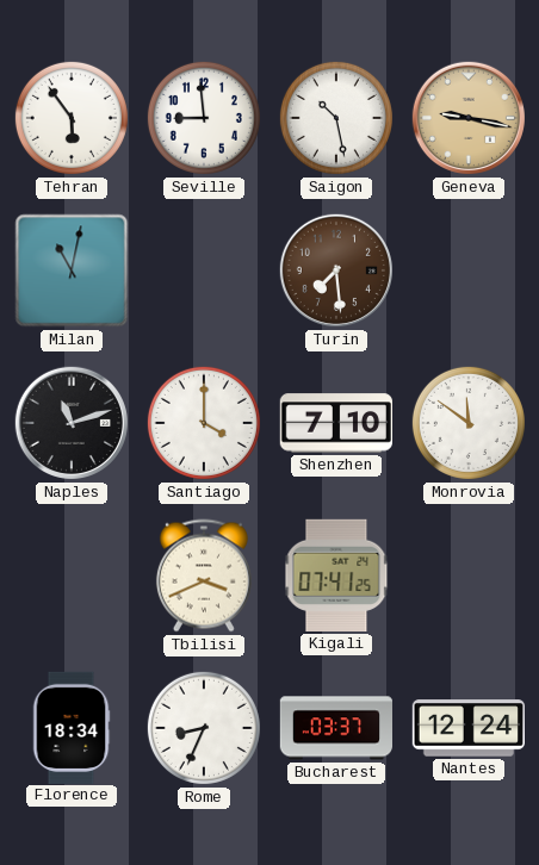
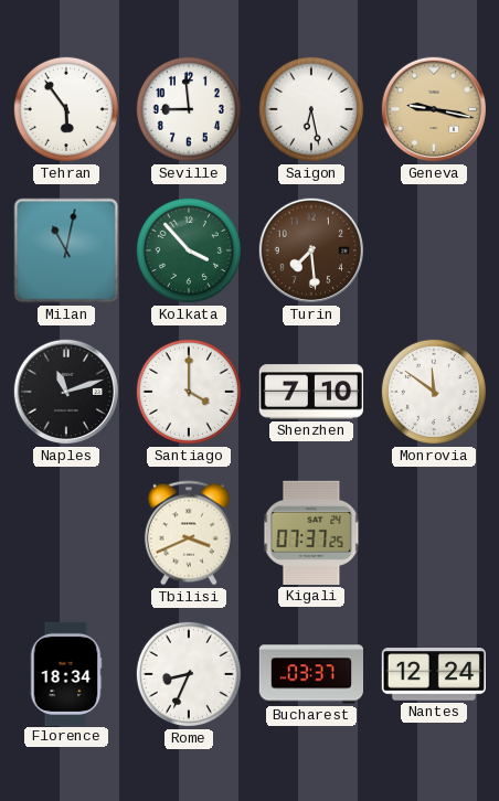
Saigon: 10:28 -> 6:28
Kolkata: none -> 3:53
Kigali: 07:41 -> 07:37
